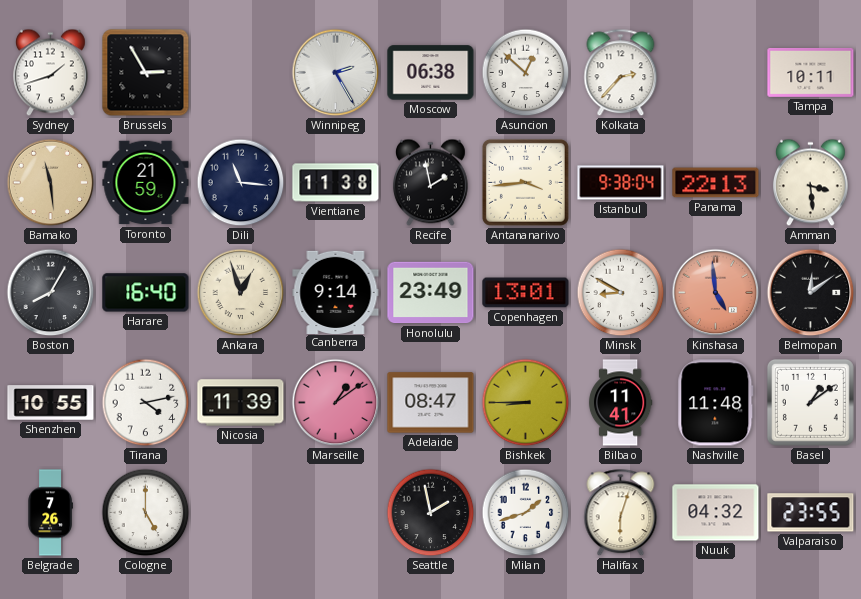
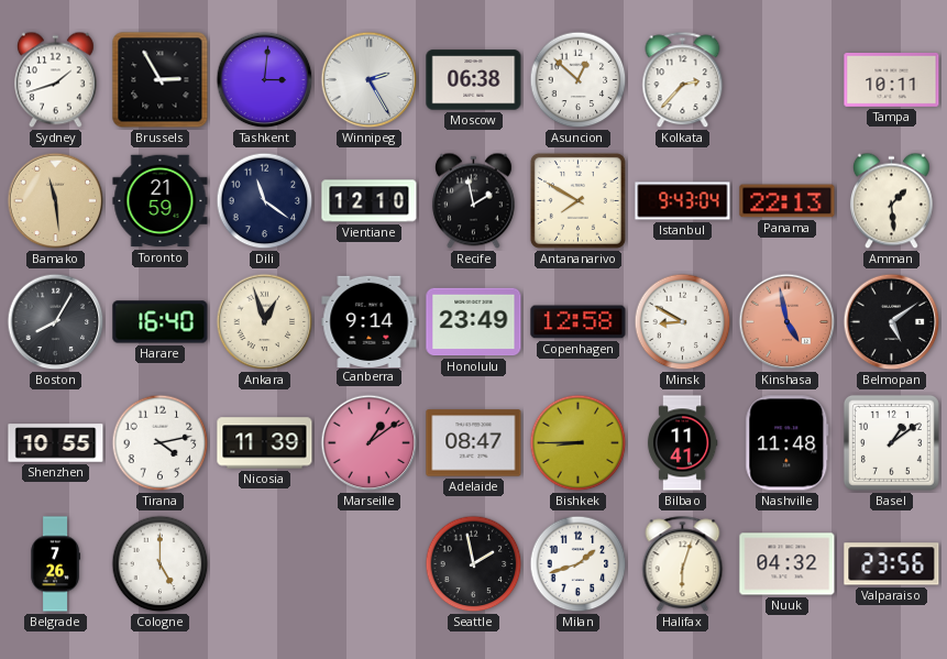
Tashkent: none -> 3:01
Dili: 11:16 -> 11:21
Vientiane: 11:38 -> 12:10
Antananarivo: 3:44 -> 7:50
Istanbul: 9:38 -> 9:43
Amman: 3:29 -> 1:29
Copenhagen: 13:01 -> 12:58
Kinshasa: 4:59 -> 4:58
Belmopan: 12:09 -> 5:09
Valparaiso: 23:55 -> 23:56
